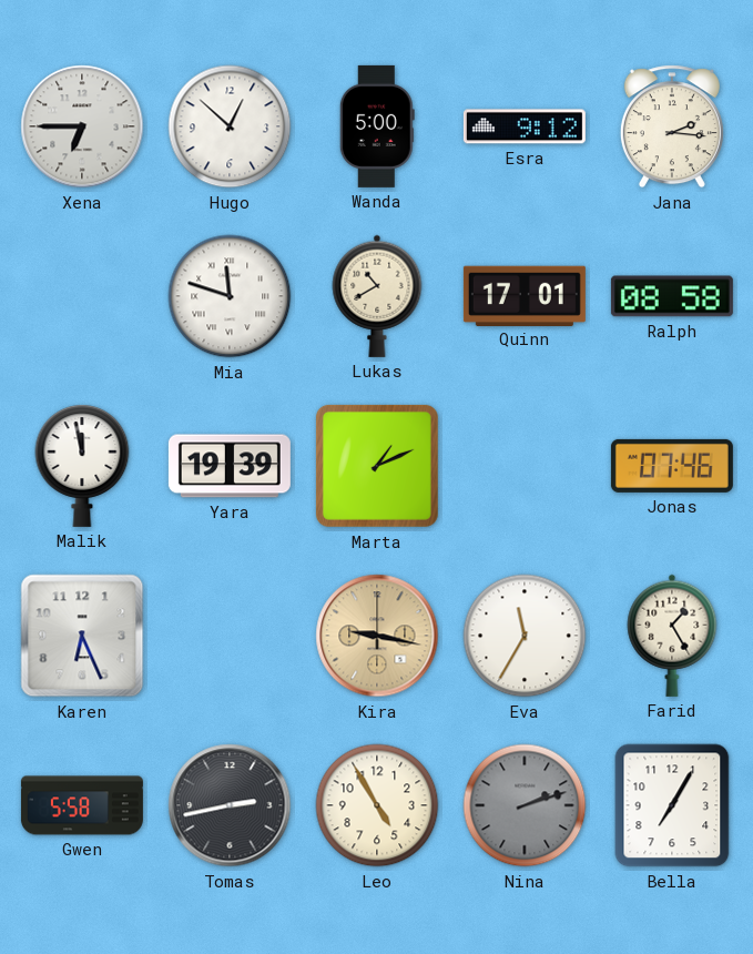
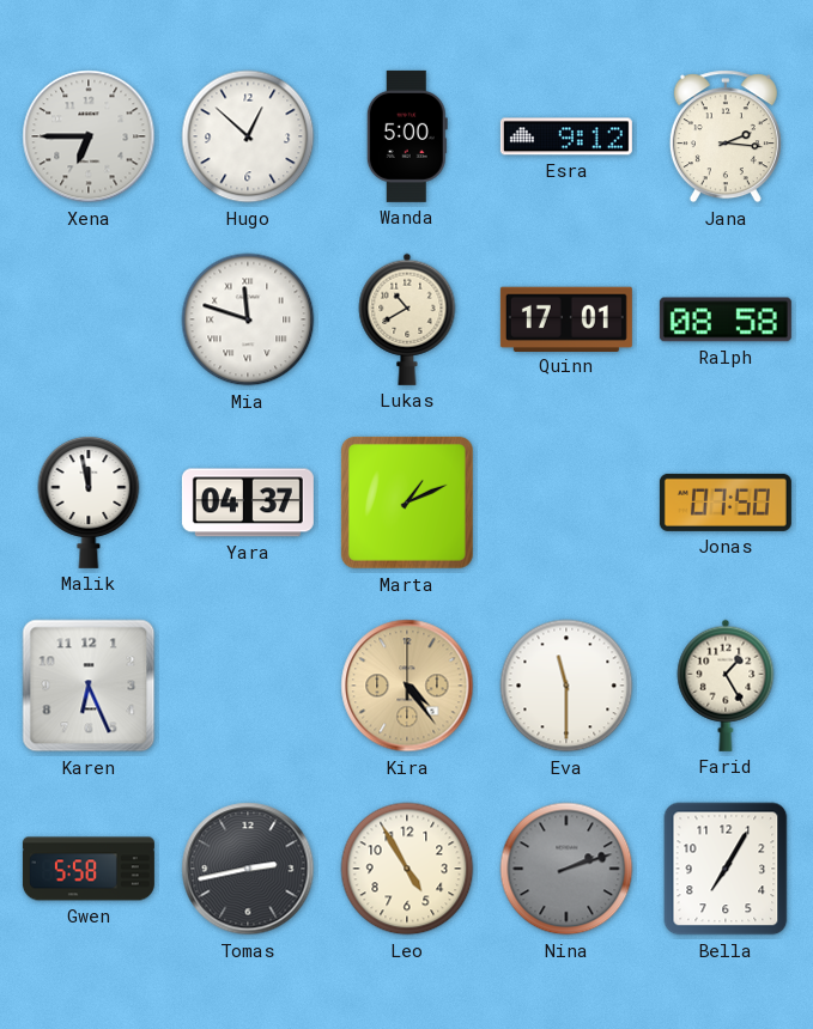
Yara: 19:39 -> 04:37
Jonas: 07:46 -> 07:50
Kira: 9:17 -> 4:24
Eva: 11:35 -> 11:30
